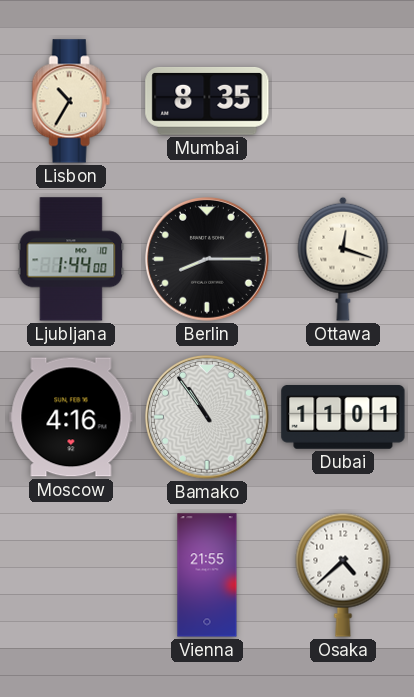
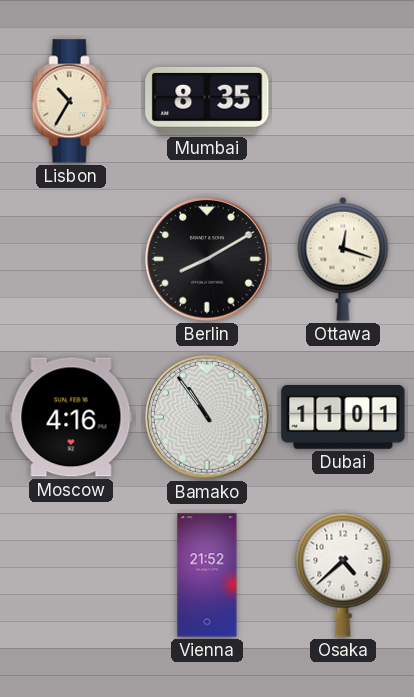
Ljubljana: 1:44 -> none
Berlin: 8:15 -> 8:10
Vienna: 21:55 -> 21:52
